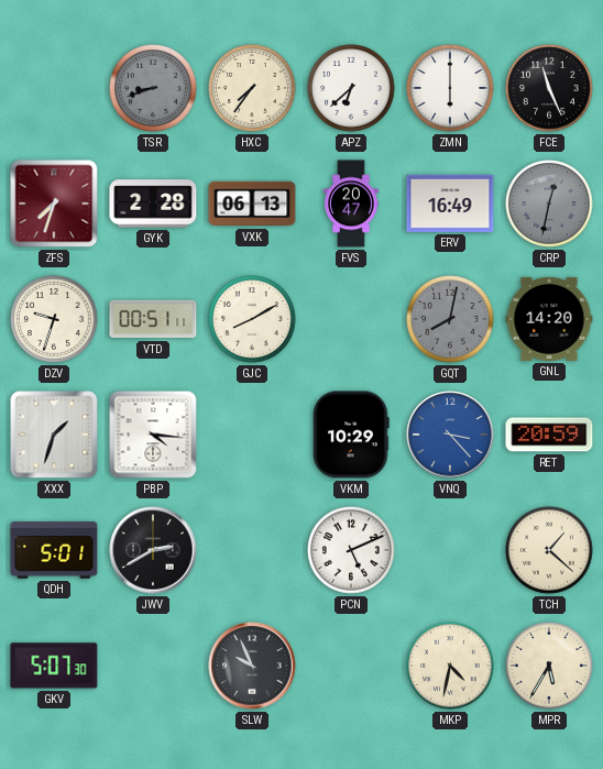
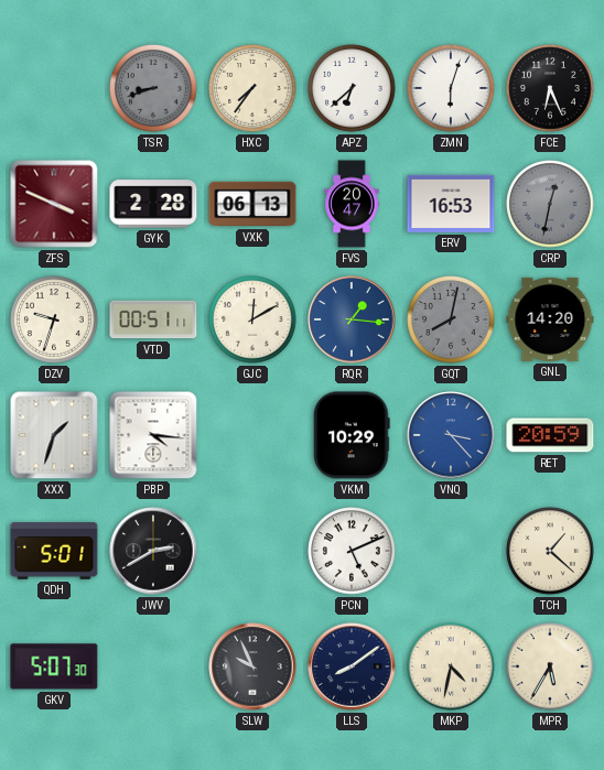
ZMN: 6:00 -> 6:03
FCE: 11:26 -> 6:26
ZFS: 7:33 -> 3:49
ERV: 16:49 -> 16:53
GJC: 8:10 -> 12:10
RQR: none -> 1:16
LLS: none -> 8:09
